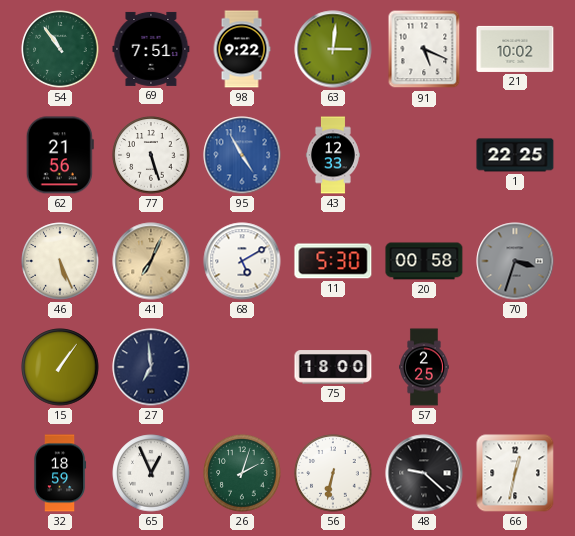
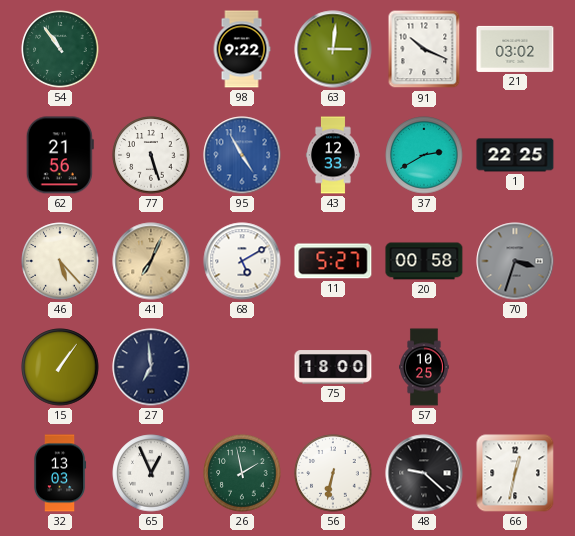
69: 7:51 -> none
91: 5:19 -> 10:19
21: 10:02 -> 03:02
37: none -> 2:40
46: 5:26 -> 5:23
11: 5:30 -> 5:27
57: 2:25 -> 10:25
32: 18:59 -> 13:03
26: 2:03 -> 1:58
